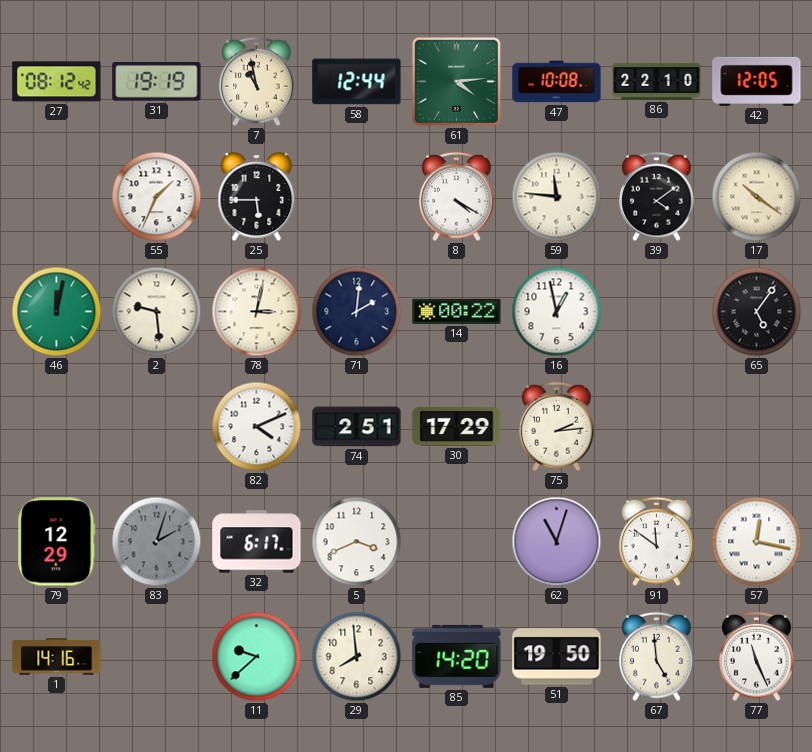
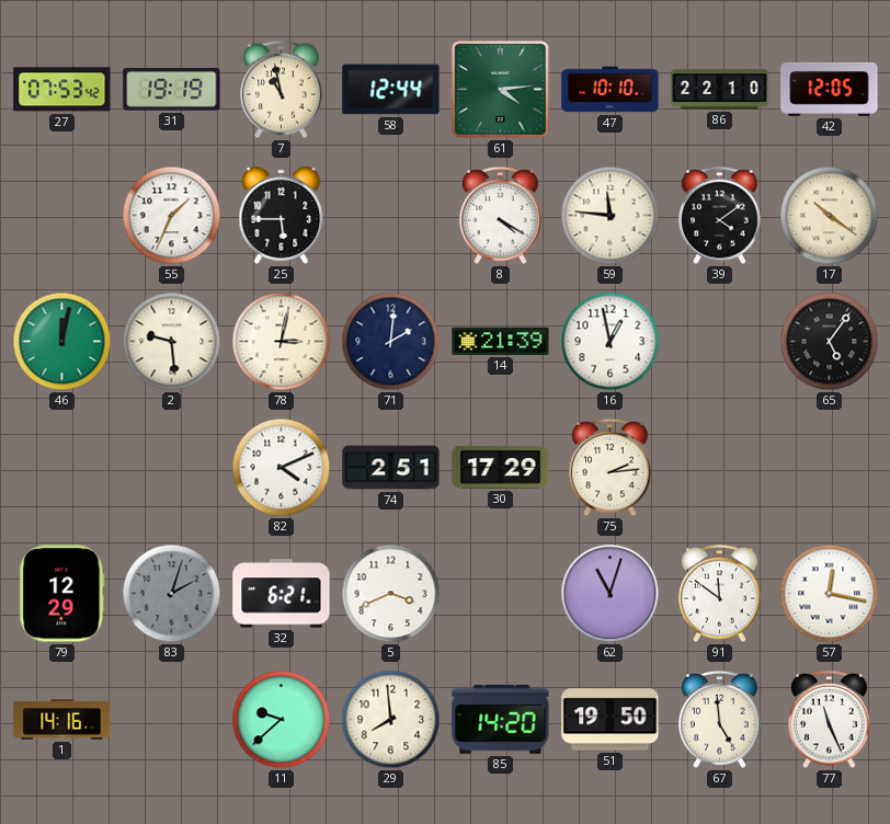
27: 08:12 -> 07:53
47: 10:08 -> 10:10
14: 00:22 -> 21:39
32: 6:17 -> 6:21
